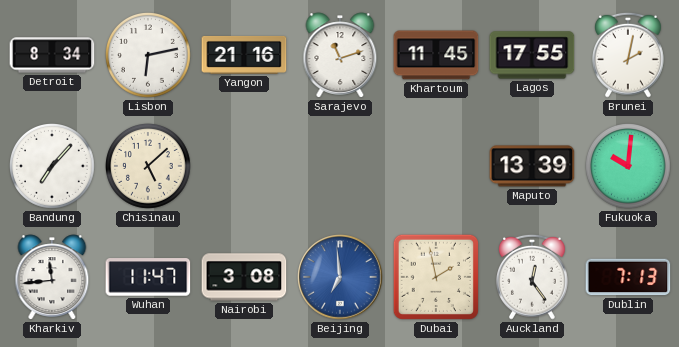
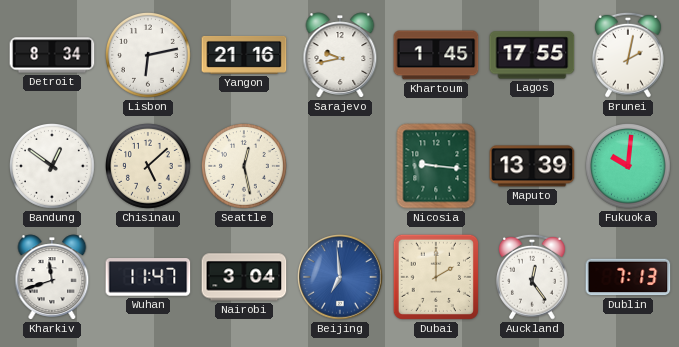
Sarajevo: 11:12 -> 9:43
Khartoum: 11:45 -> 1:45
Bandung: 7:07 -> 12:51
Seattle: none -> 12:28
Nicosia: none -> 9:16
Kharkiv: 11:44 -> 11:42
Nairobi: 3:08 -> 3:04
Dubai: 1:58 -> 2:00
